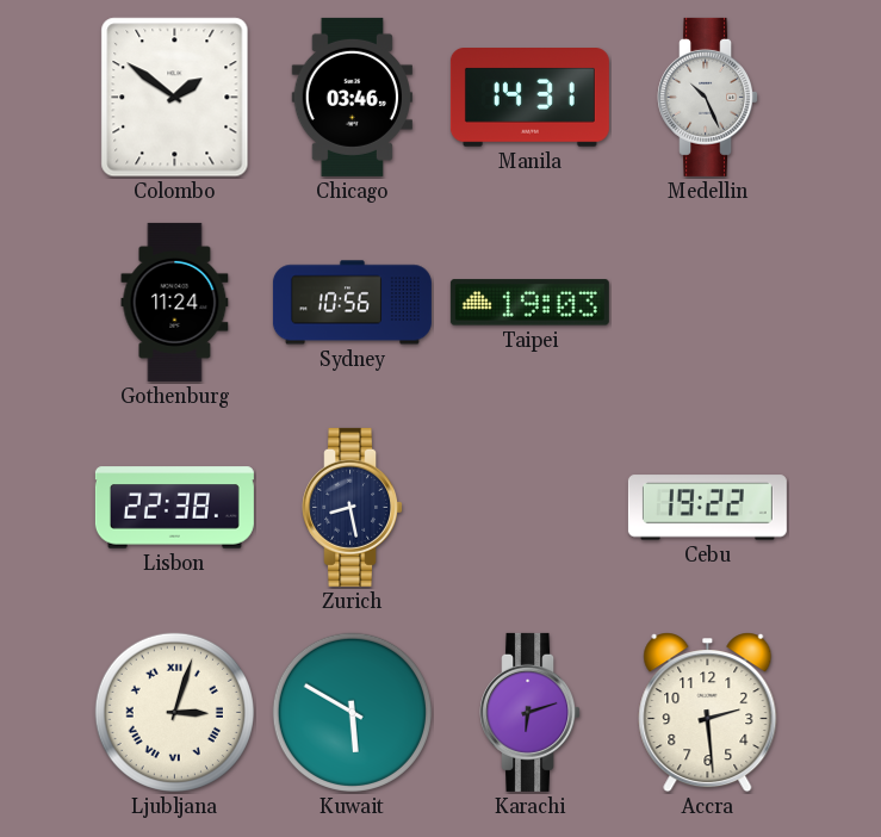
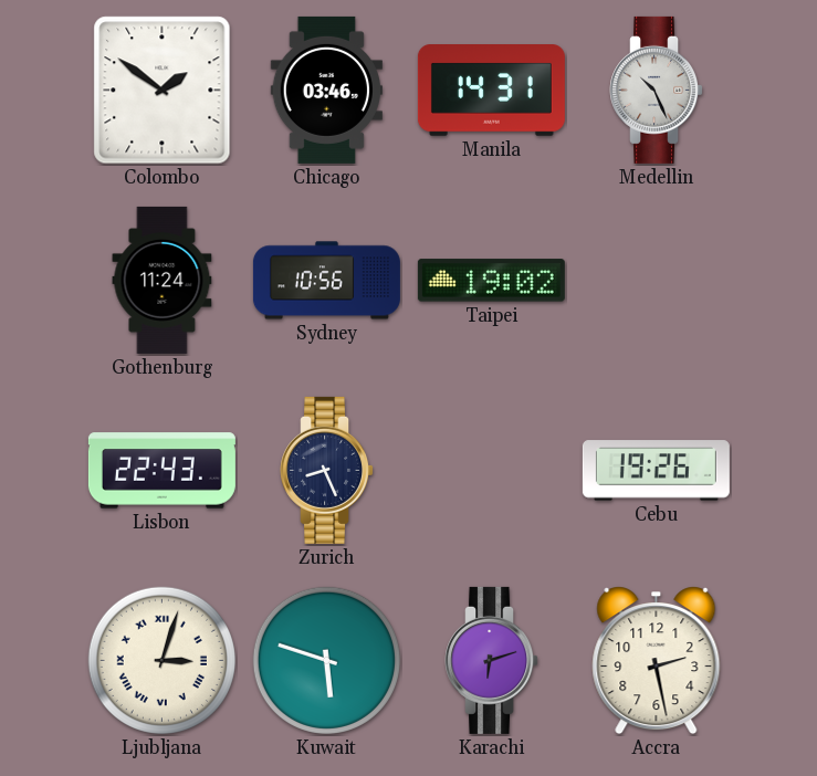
Taipei: 19:03 -> 19:02
Lisbon: 22:38 -> 22:43
Zurich: 8:28 -> 8:26
Cebu: 19:22 -> 19:26
Kuwait: 5:50 -> 5:48
Accra: 2:29 -> 2:28
